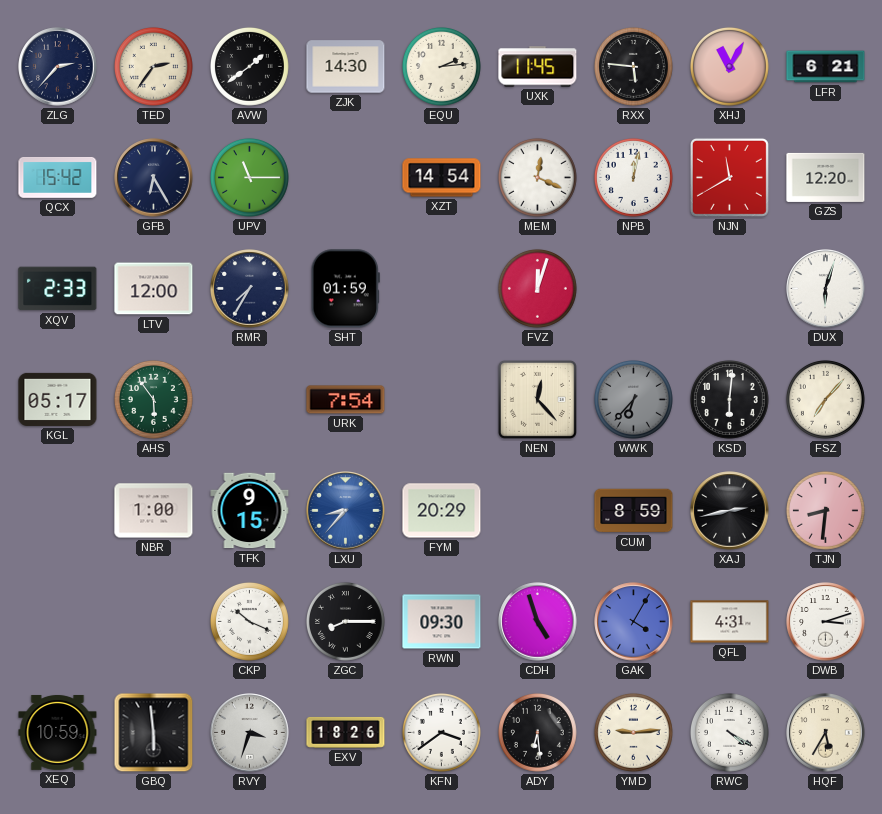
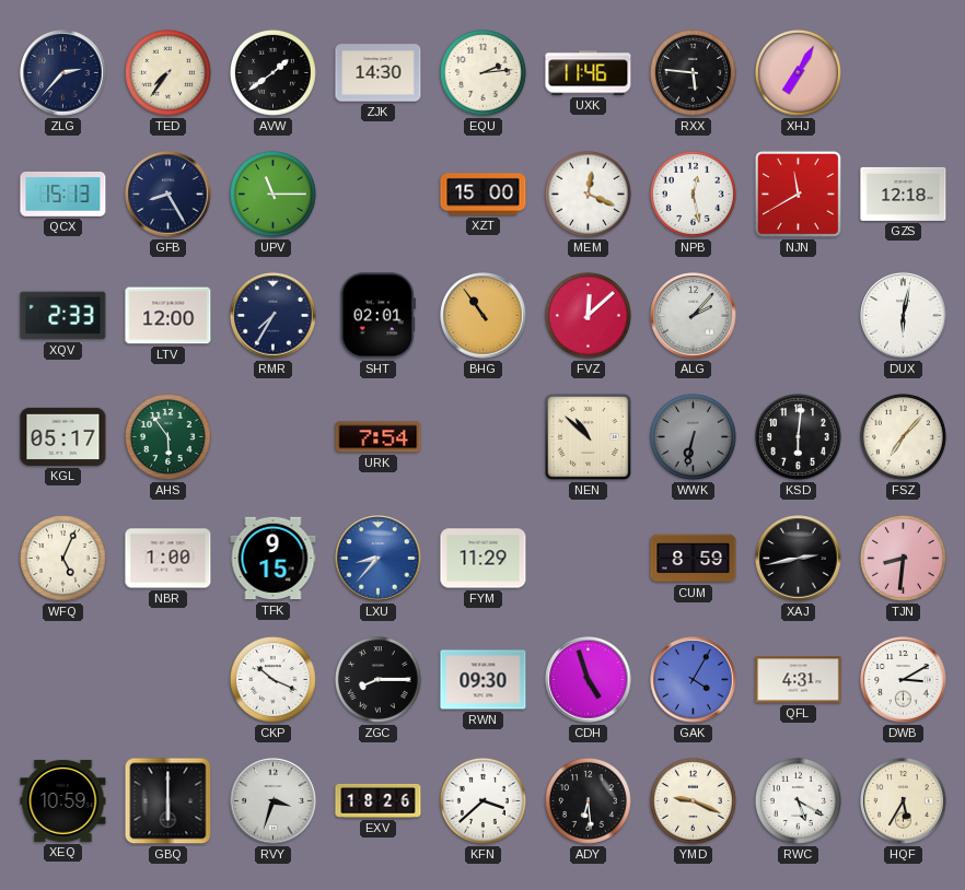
TED: 2:36 -> 7:36
UXK: 11:45 -> 11:46
XHJ: 11:05 -> 7:05
LFR: 6:21 -> none
QCX: 15:42 -> 15:13
GFB: 6:25 -> 8:25
XZT: 14:54 -> 15:00
NPB: 12:02 -> 12:28
GZS: 12:20 -> 12:18
SHT: 01:59 -> 02:01
BHG: none -> 10:54
FVZ: 12:03 -> 12:08
ALG: none -> 2:07
DUX: 6:03 -> 6:02
NEN: 12:23 -> 10:52
WWK: 6:37 -> 6:32
WFQ: none -> 5:04
FYM: 20:29 -> 11:29
DWB: 3:12 -> 3:10
GBQ: 5:59 -> 6:00
KFN: 3:39 -> 3:38
YMD: 9:14 -> 9:19
RWC: 4:20 -> 5:20
